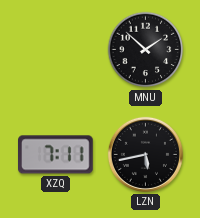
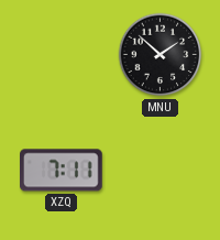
LZN: 5:43 -> none
